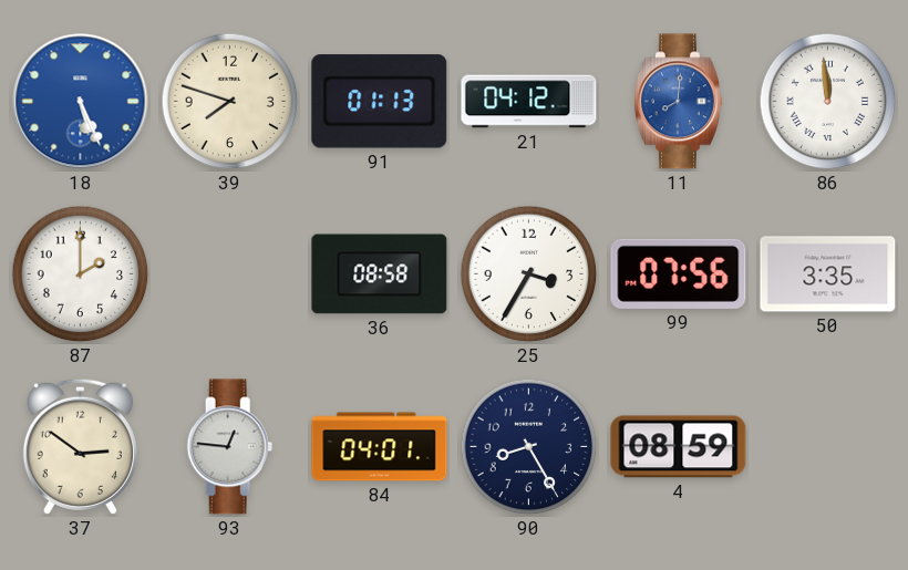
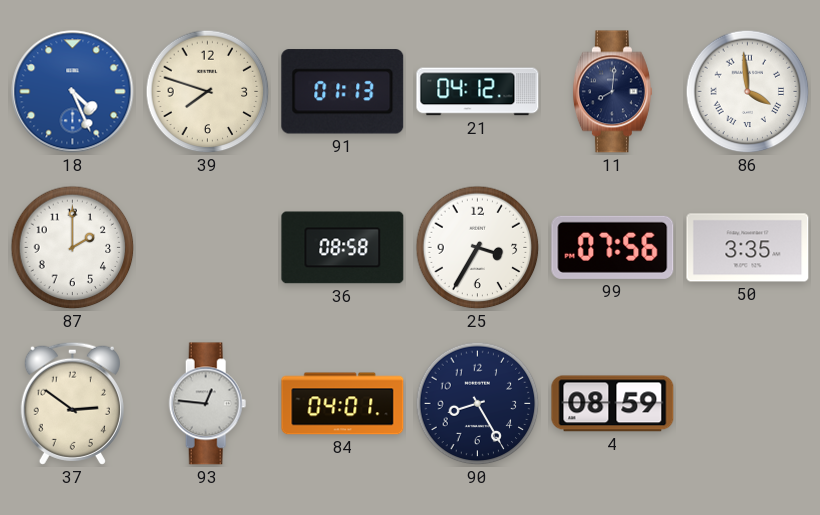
18: 5:26 -> 4:26
11 dial: blue -> navy
86: 11:59 -> 3:59
